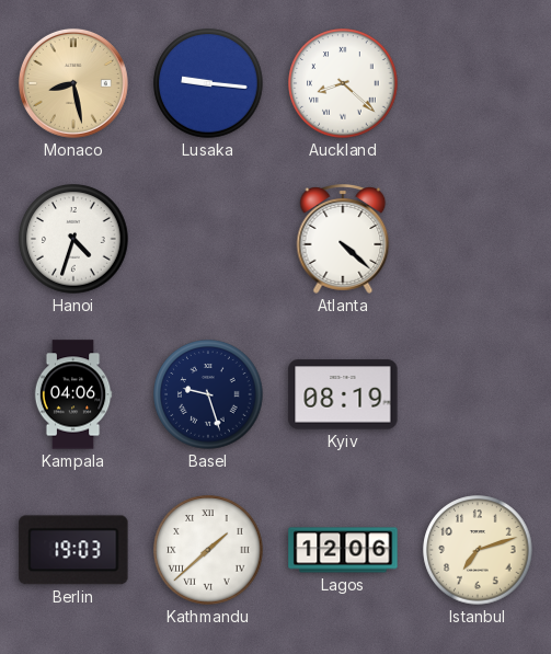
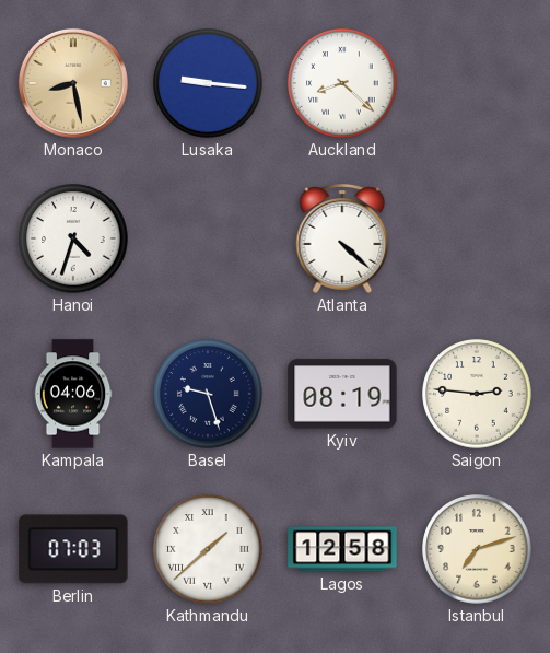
Saigon: none -> 2:46
Berlin: 19:03 -> 07:03
Lagos: 12:06 -> 12:58
